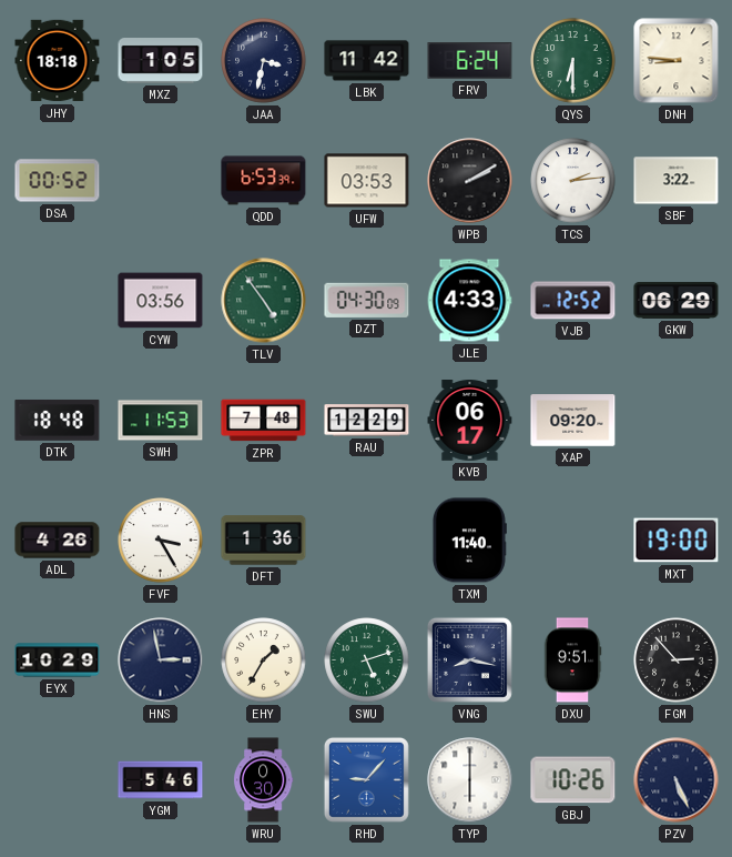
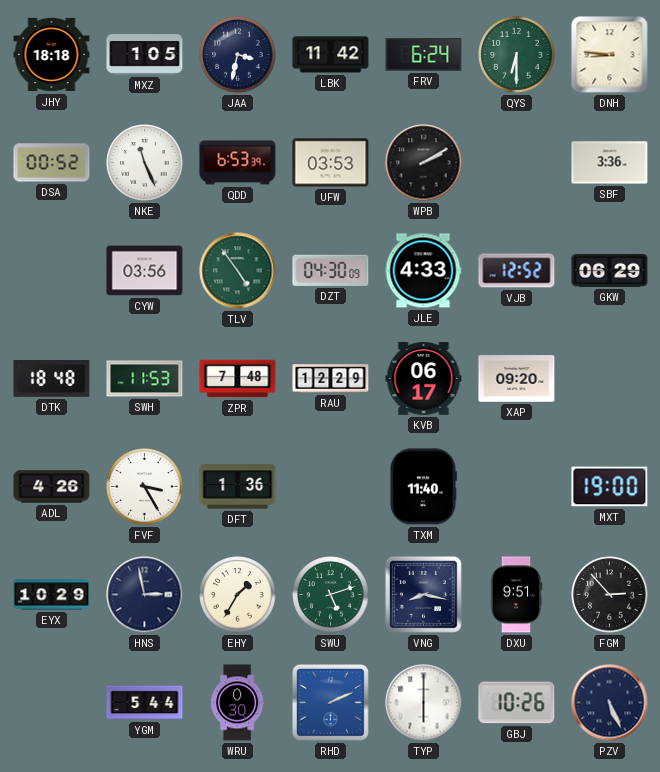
NKE: none -> 11:26
TCS: 2:14 -> none
SBF: 3:22 -> 3:36
YGM: 5:46 -> 5:44
RHD: 9:07 -> 2:11
